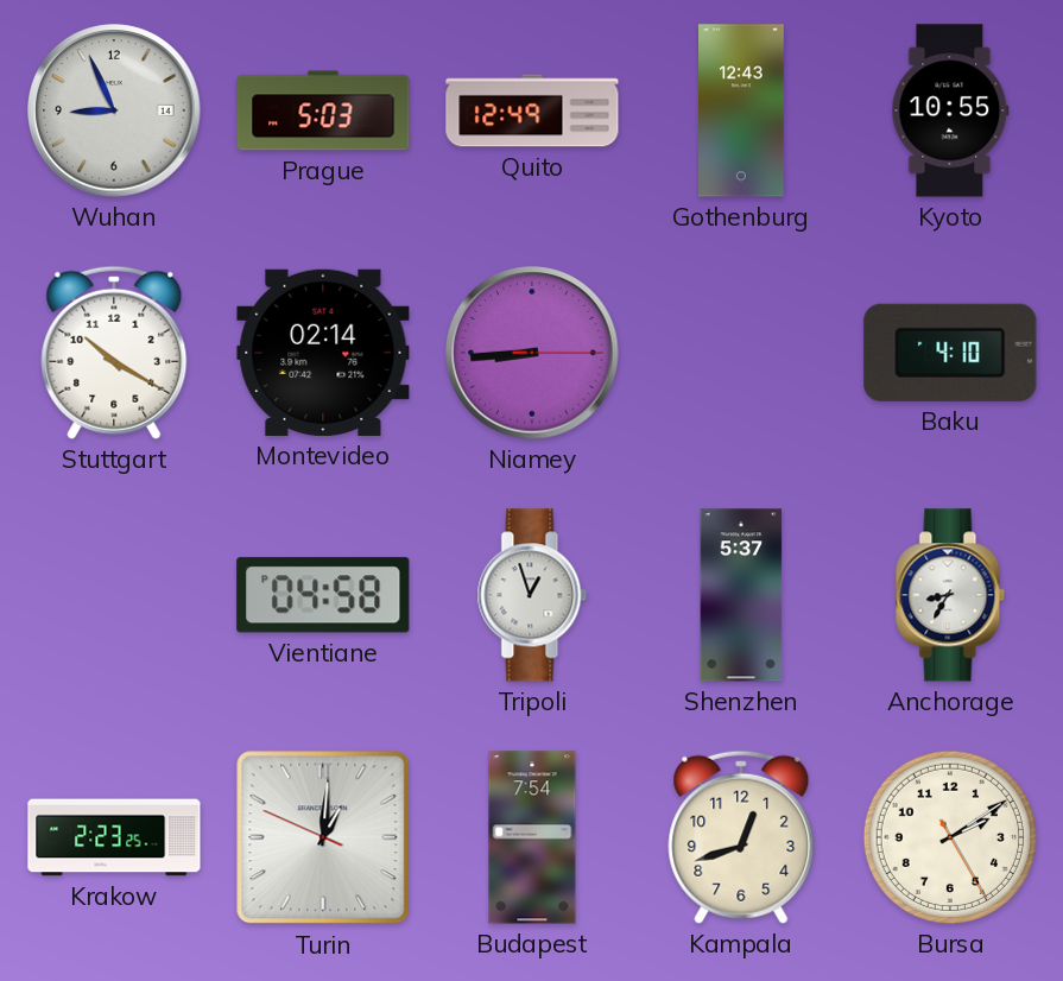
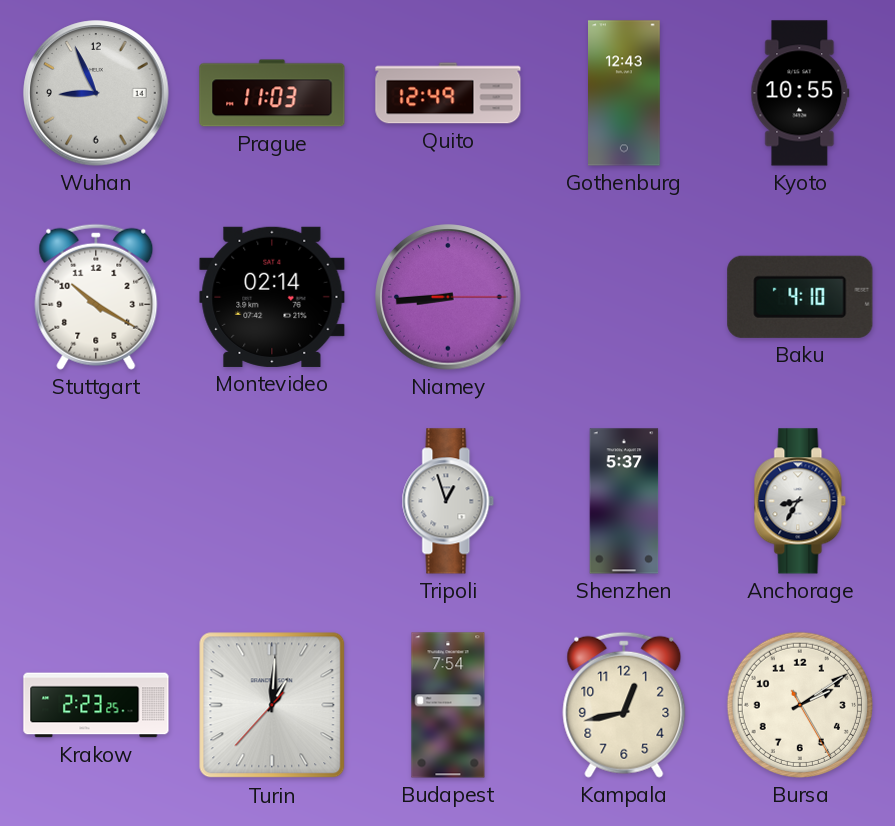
Prague: 5:03 -> 11:03
Vientiane: 04:58 -> none
Turin: 1:00:49 -> 1:00:37
Kampala: 12:42 -> 12:43
